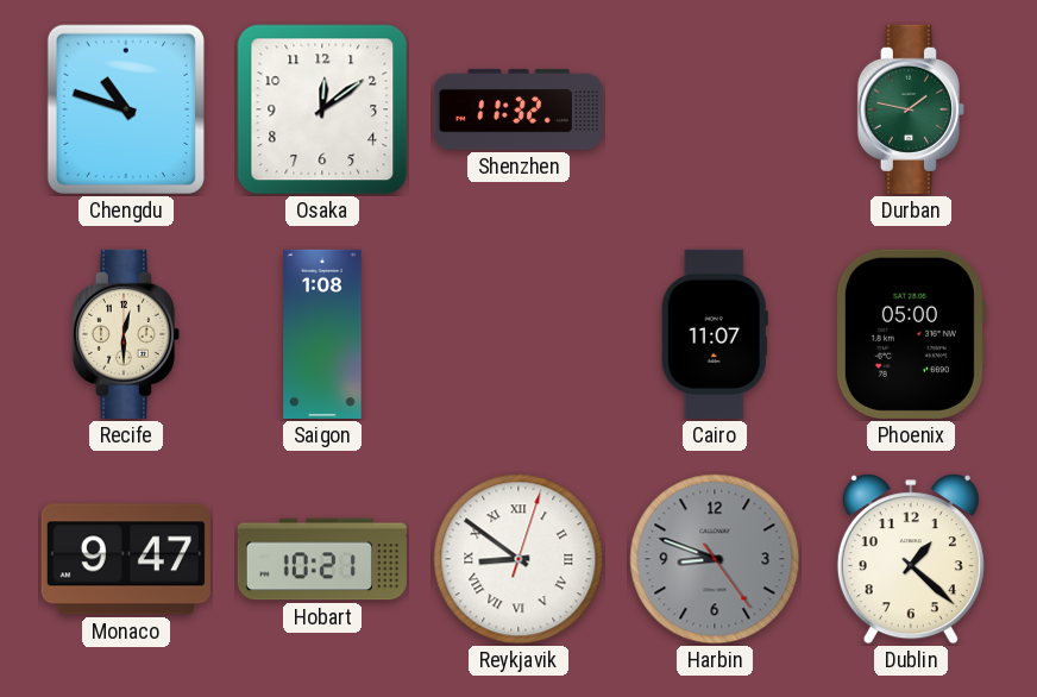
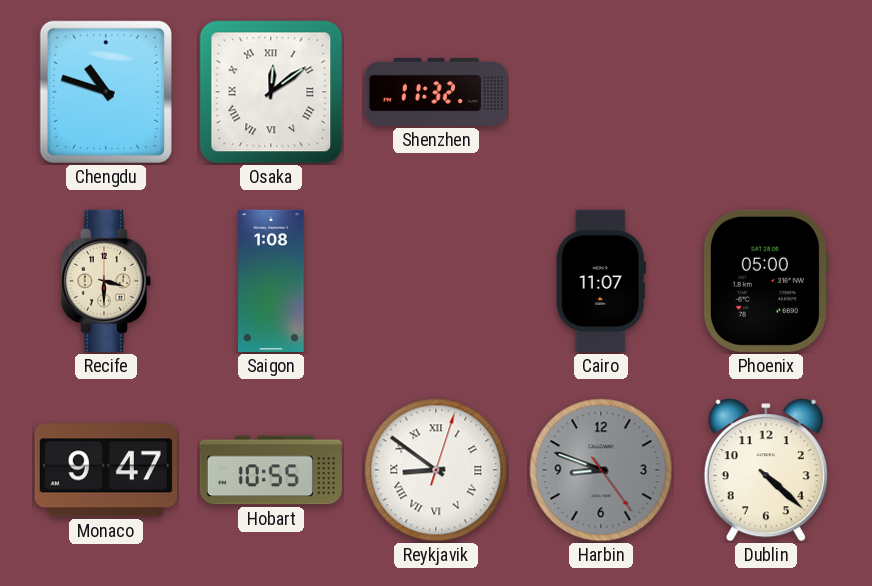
Osaka numerals: Arabic -> Roman
Durban: 1:47 -> none
Recife: 12:30 -> 3:30
Hobart: 10:21 -> 10:55
Dublin: 1:22 -> 4:22
